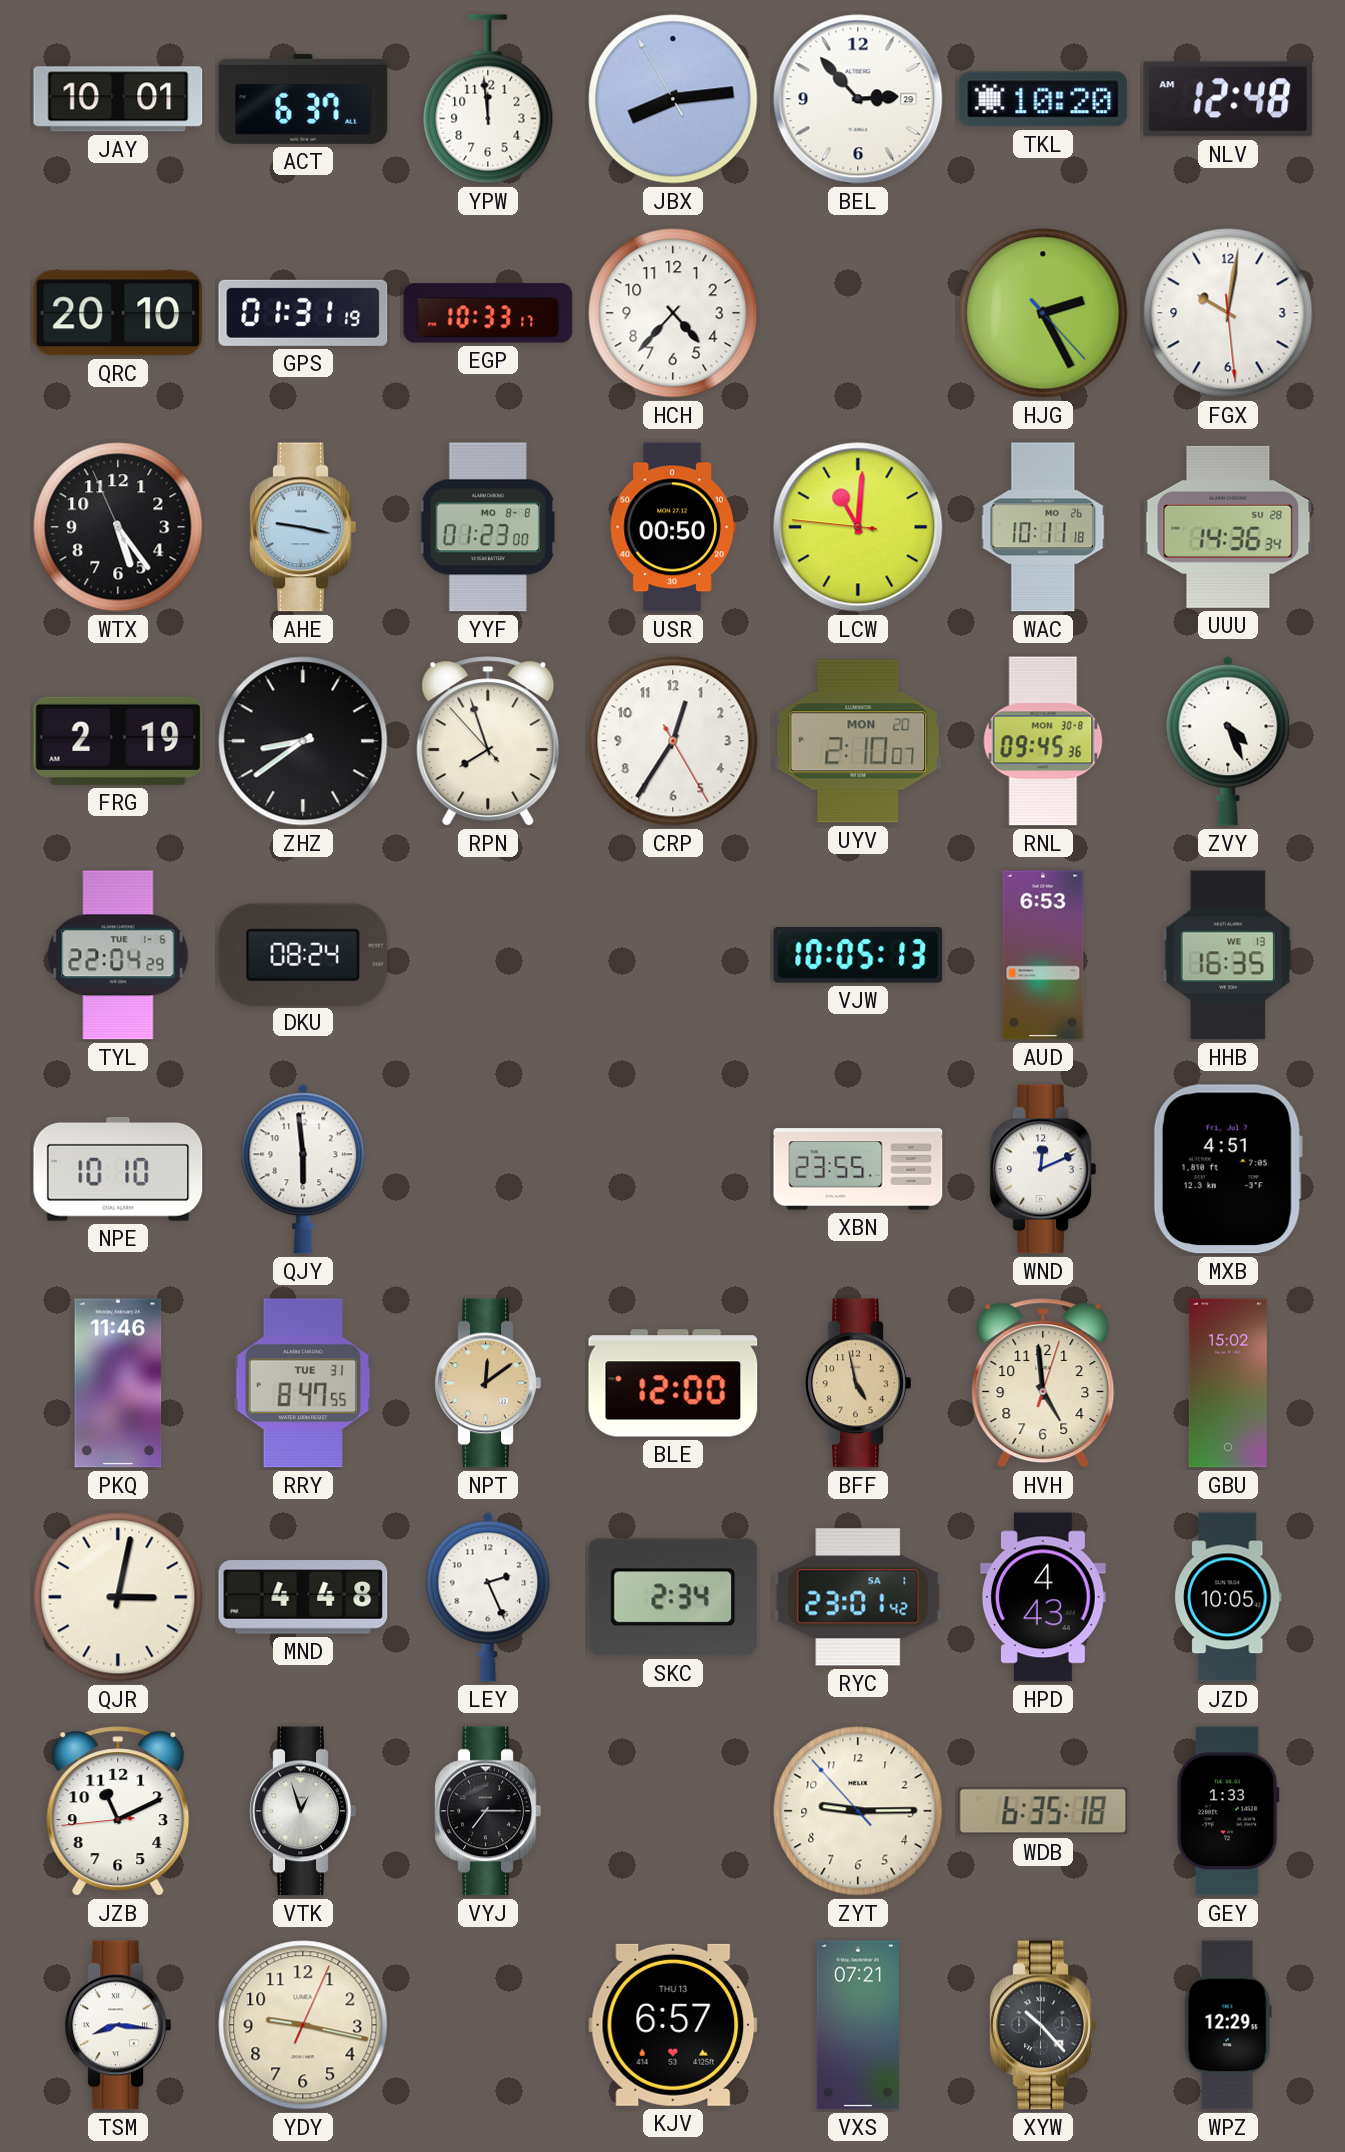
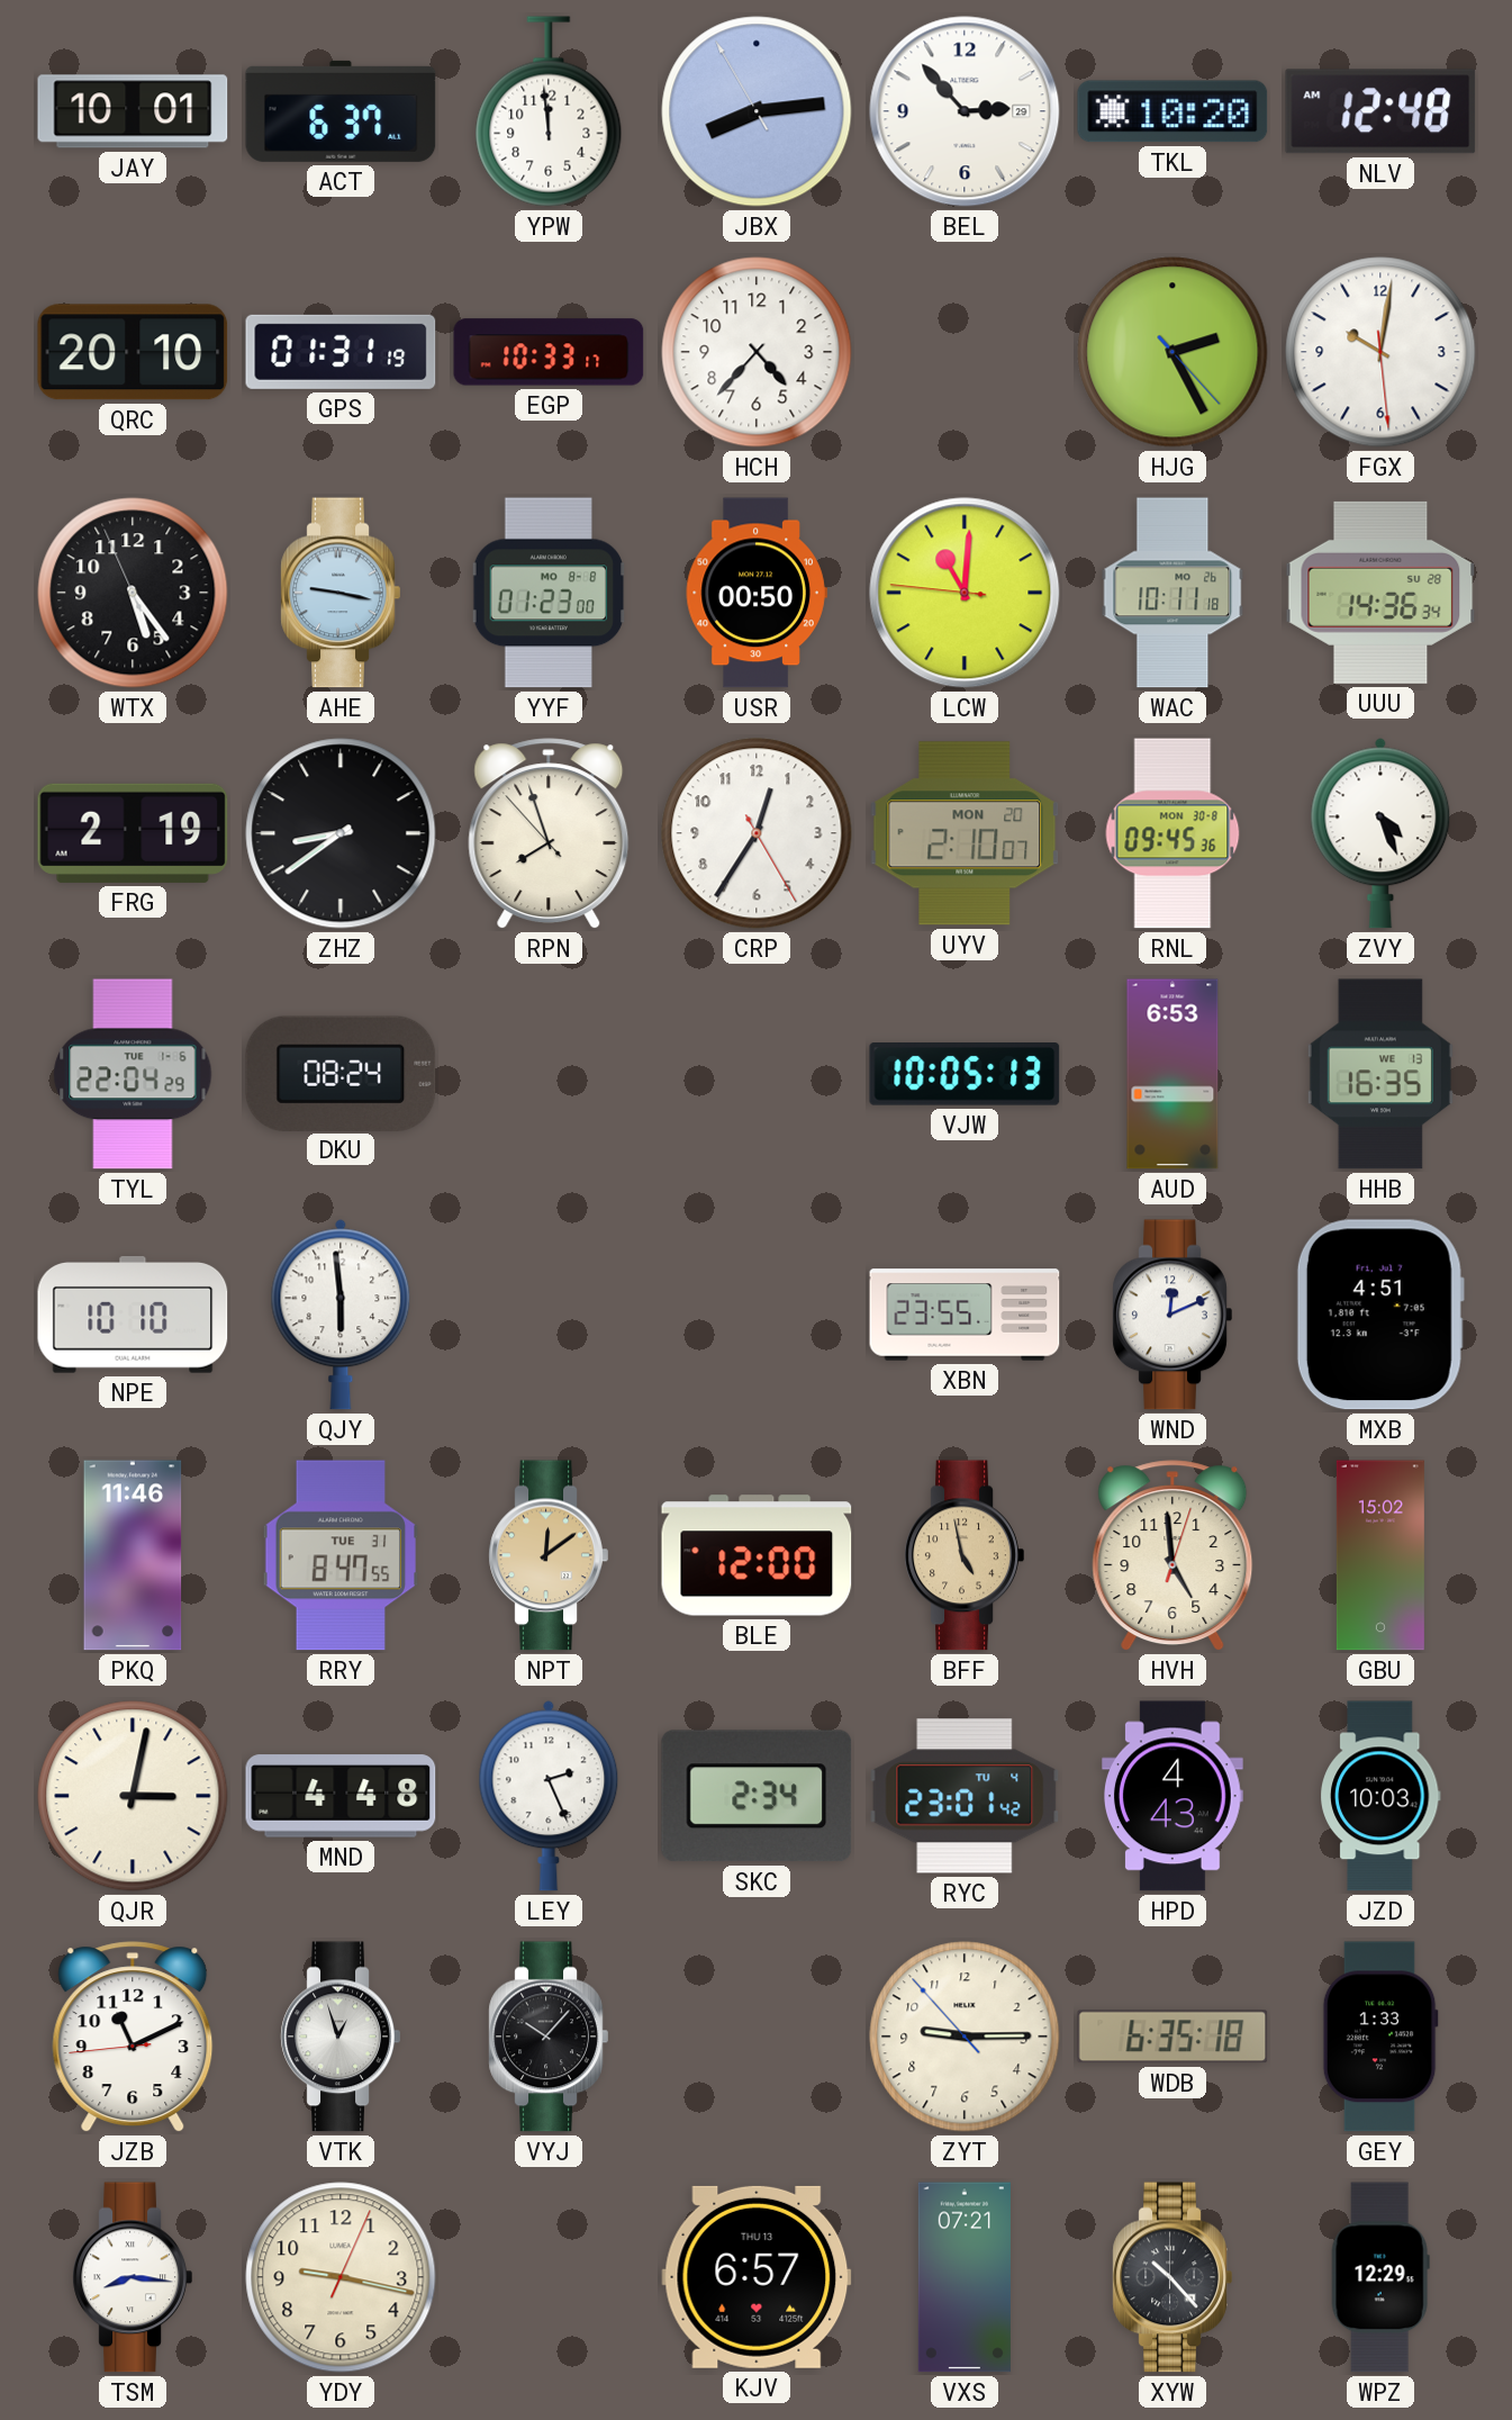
RYC date: SA 1 -> TU 4
JZD: 10:05 -> 10:03
VYJ: 7:15 -> 10:07
